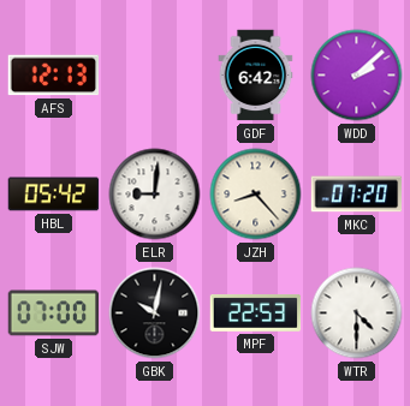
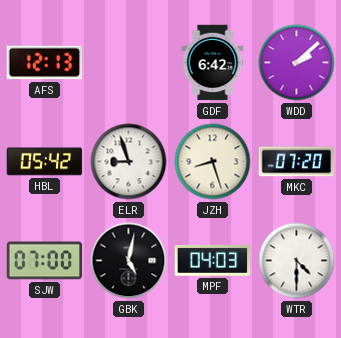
ELR: 9:01 -> 8:57
JZH: 8:23 -> 8:27
GBK: 10:02 -> 5:02
MPF: 22:53 -> 04:03
